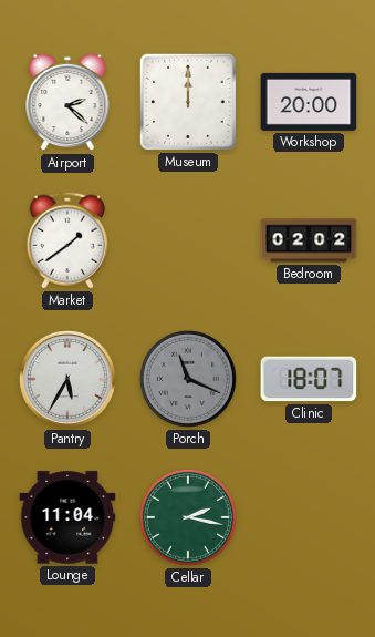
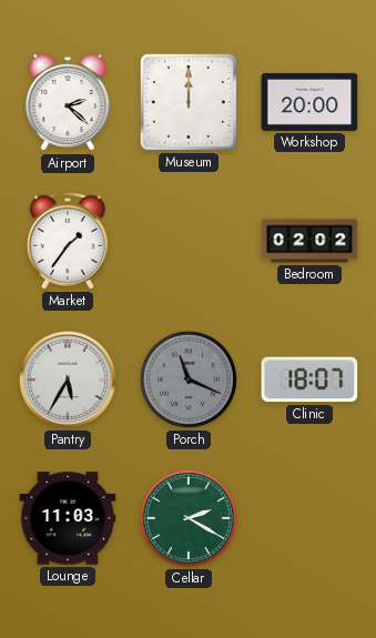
Market: 1:39 -> 1:36
Lounge: 11:04 -> 11:03
Cellar: 2:17 -> 2:20
